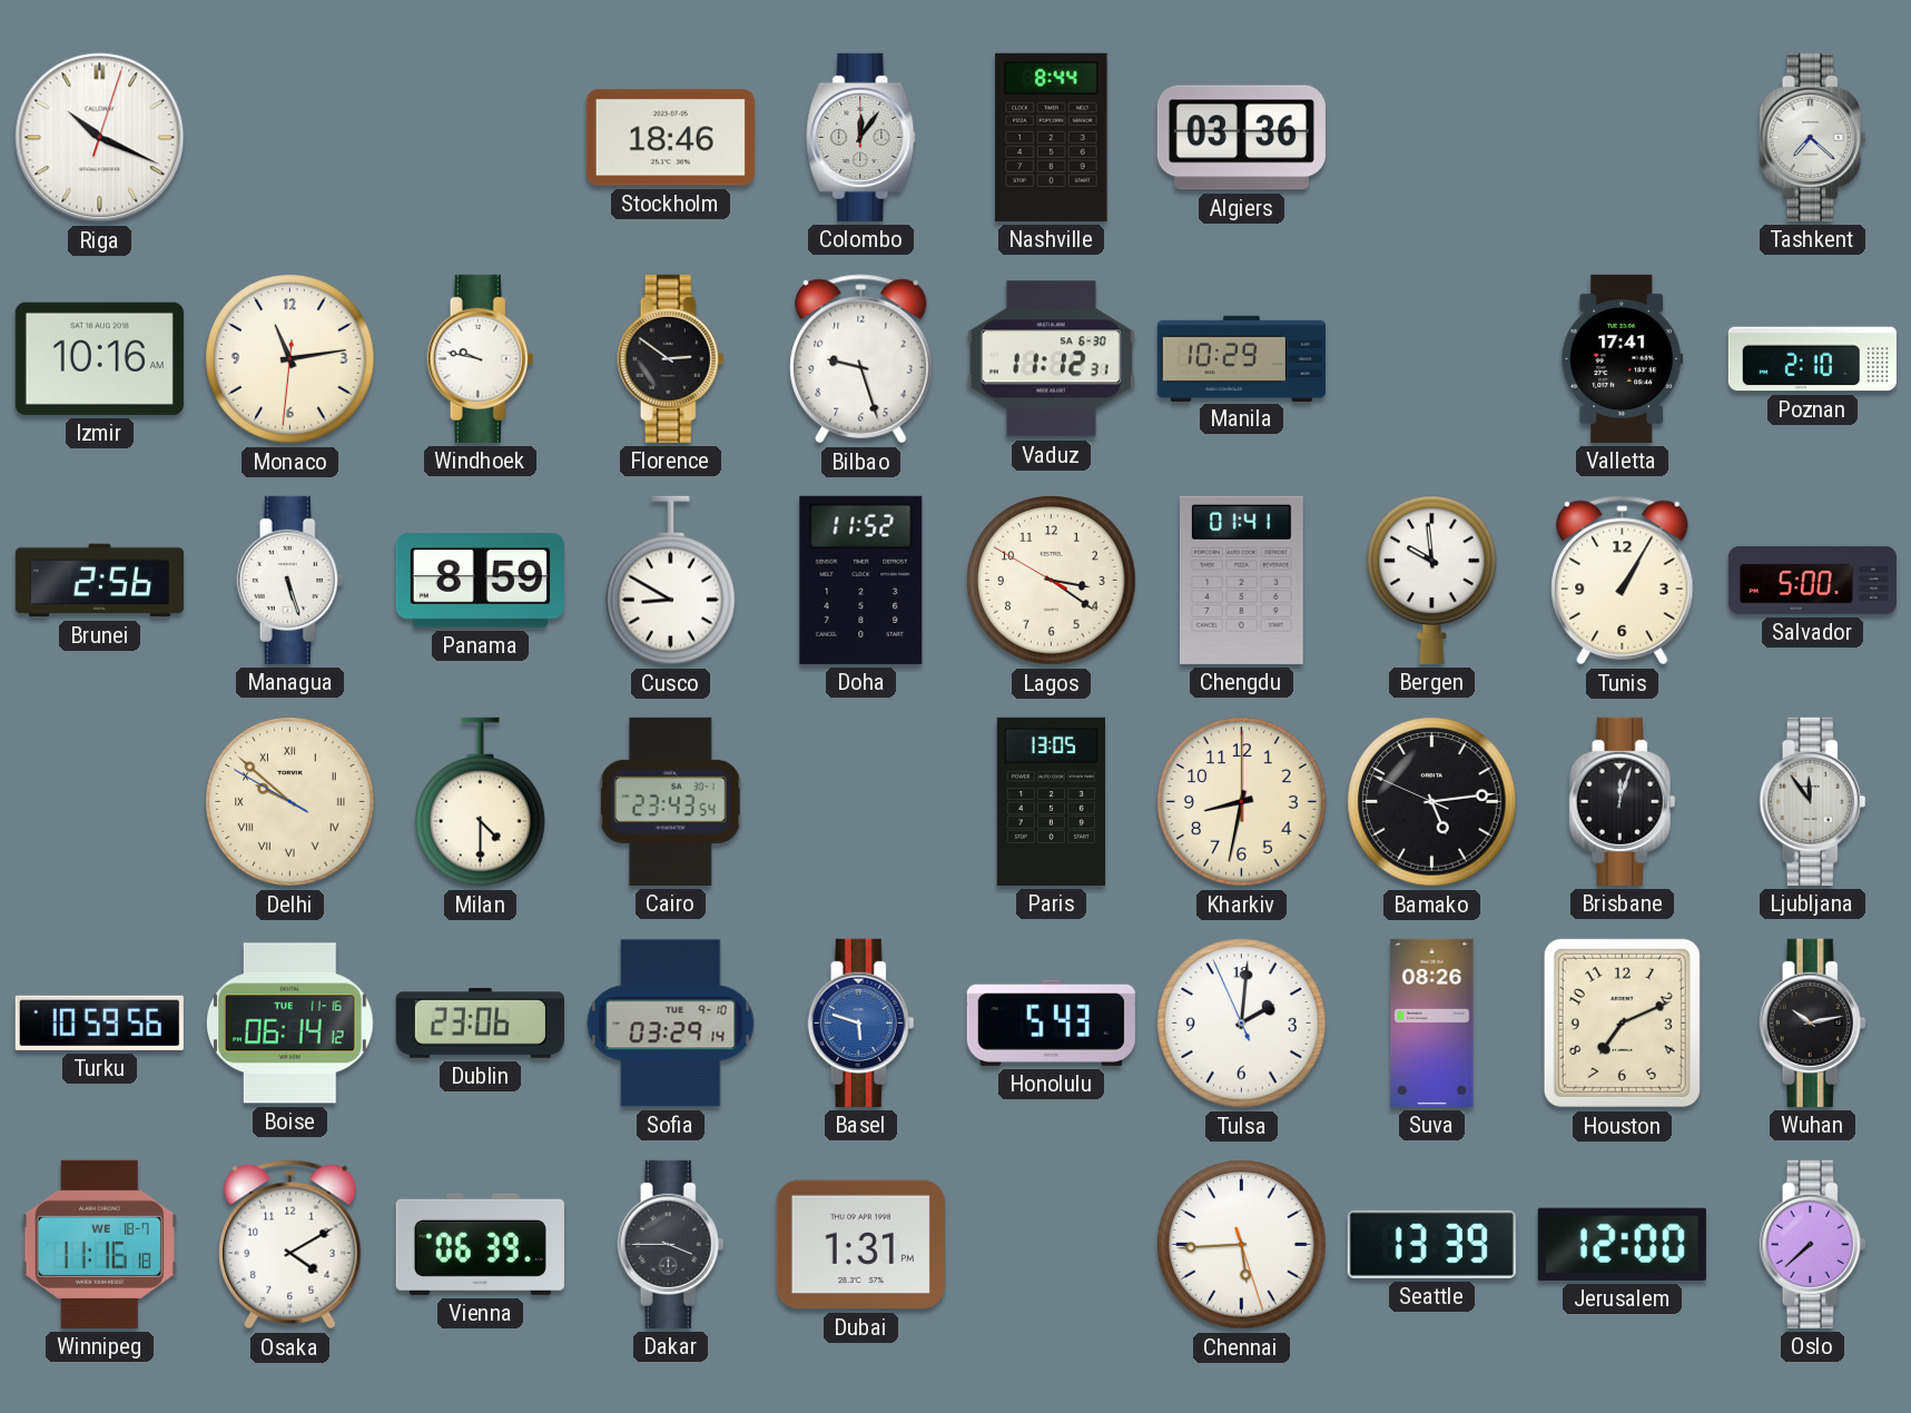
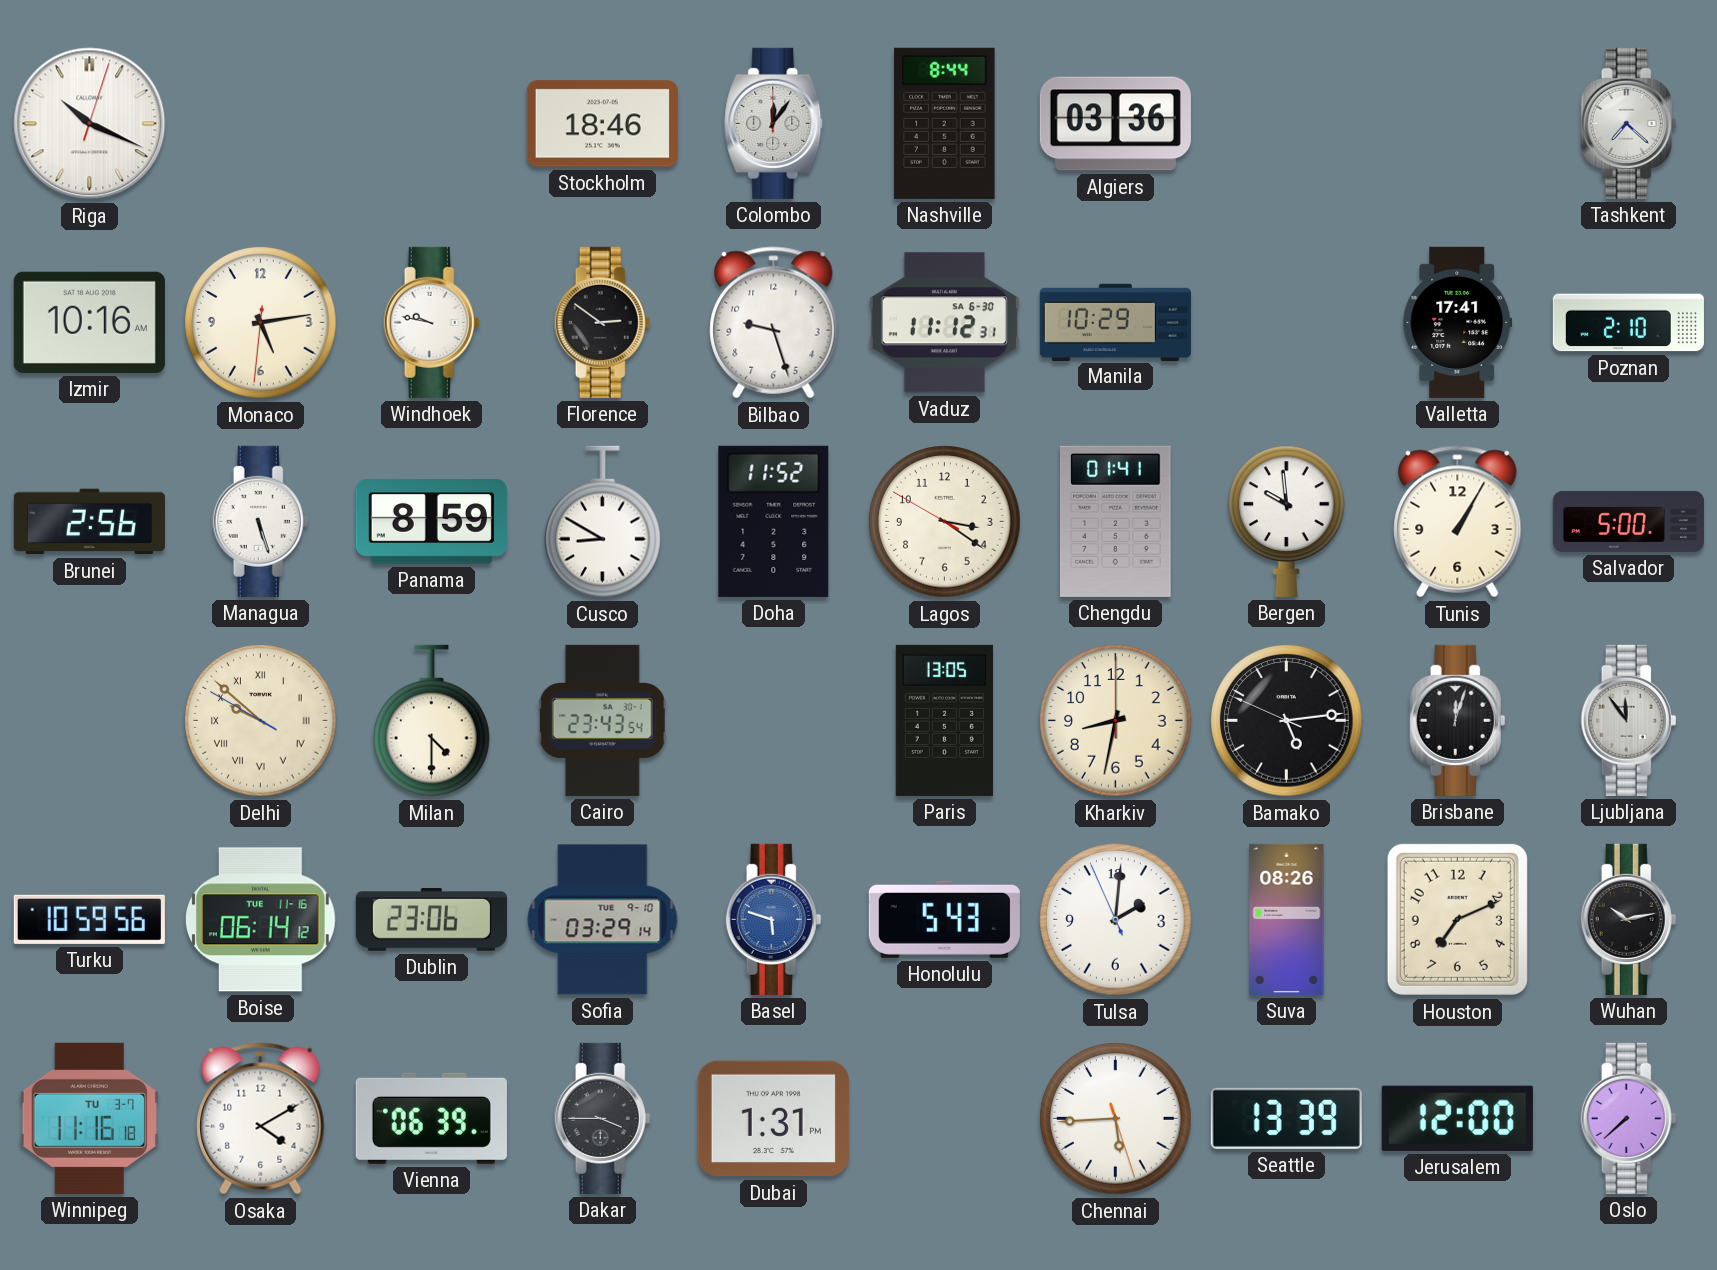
Monaco: 11:13 -> 5:13
Winnipeg date: WE 18-7 -> TU 3-7
